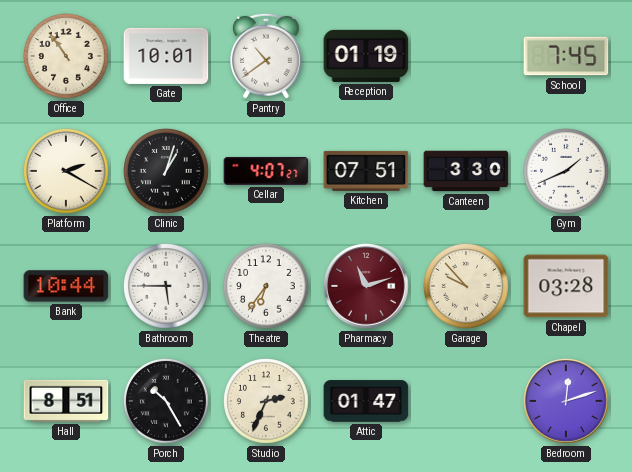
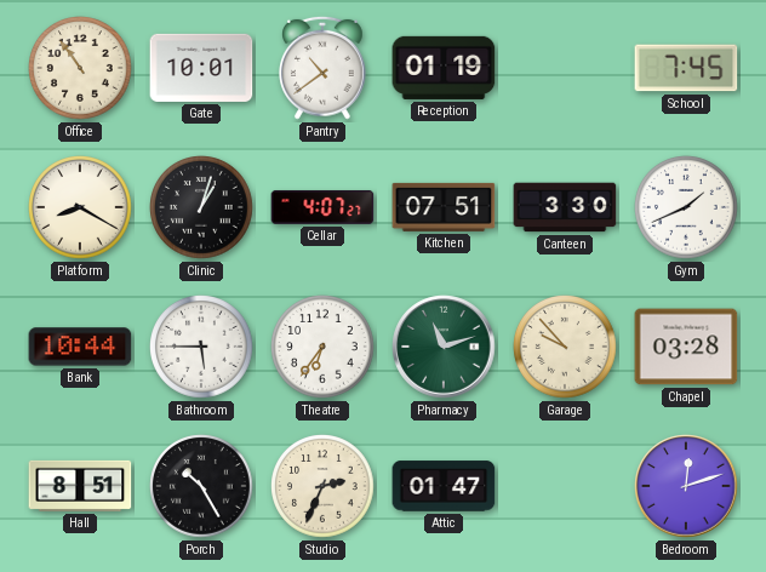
Platform: 2:20 -> 8:20
Pharmacy dial: burgundy -> green
